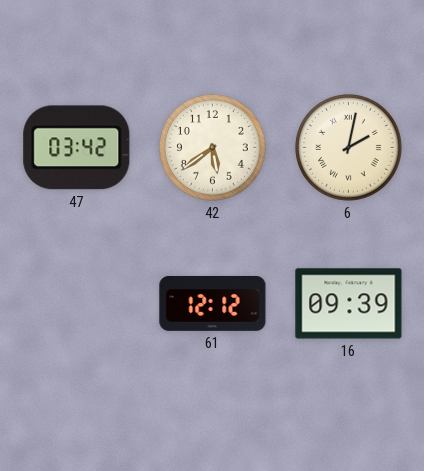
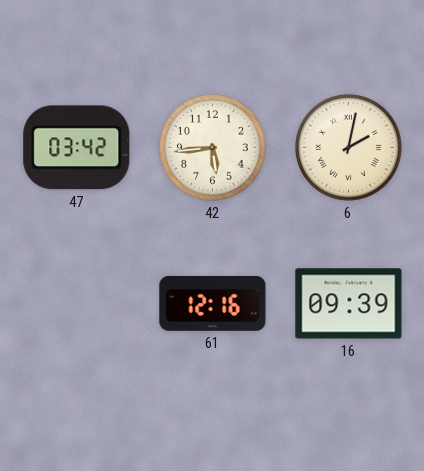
42: 5:39 -> 5:44
61: 12:12 -> 12:16
